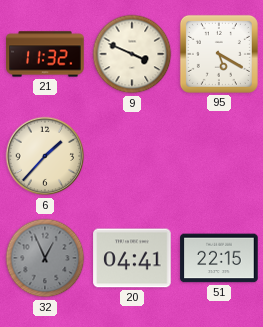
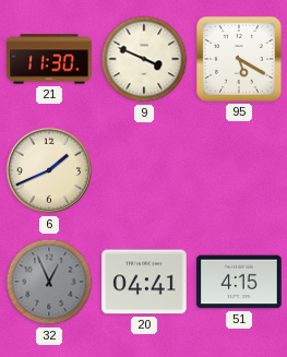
21: 11:32 -> 11:30
6: 1:37 -> 1:41
51: 22:15 -> 4:15
